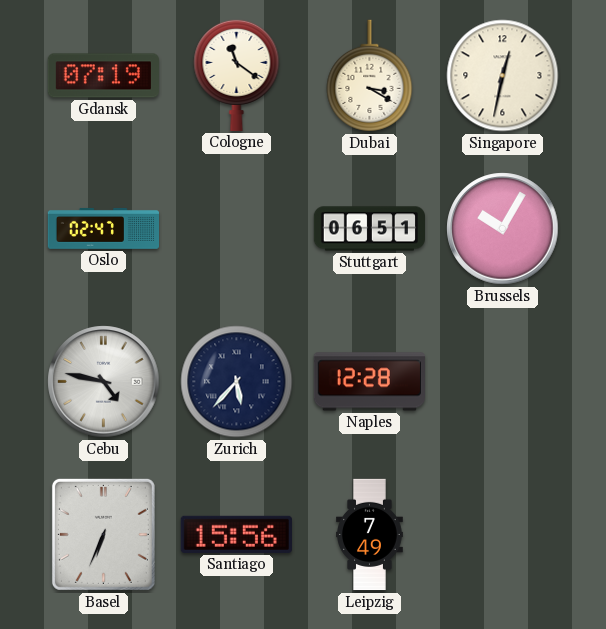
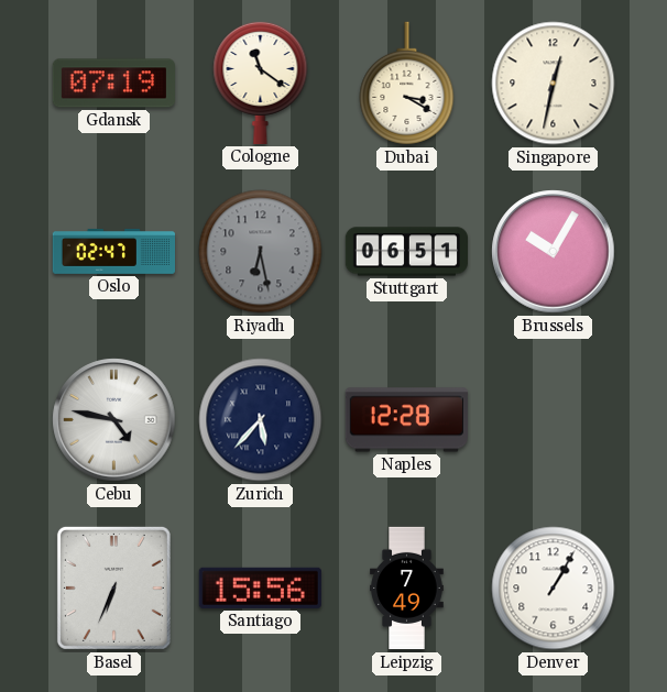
Riyadh: none -> 6:28
Denver: none -> 1:05
